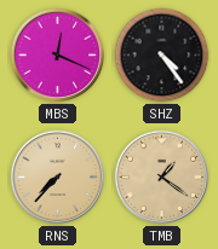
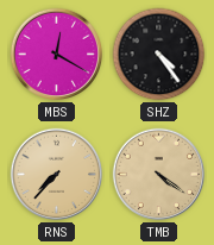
MBS: 12:19 -> 12:20
TMB: 1:21 -> 4:21
